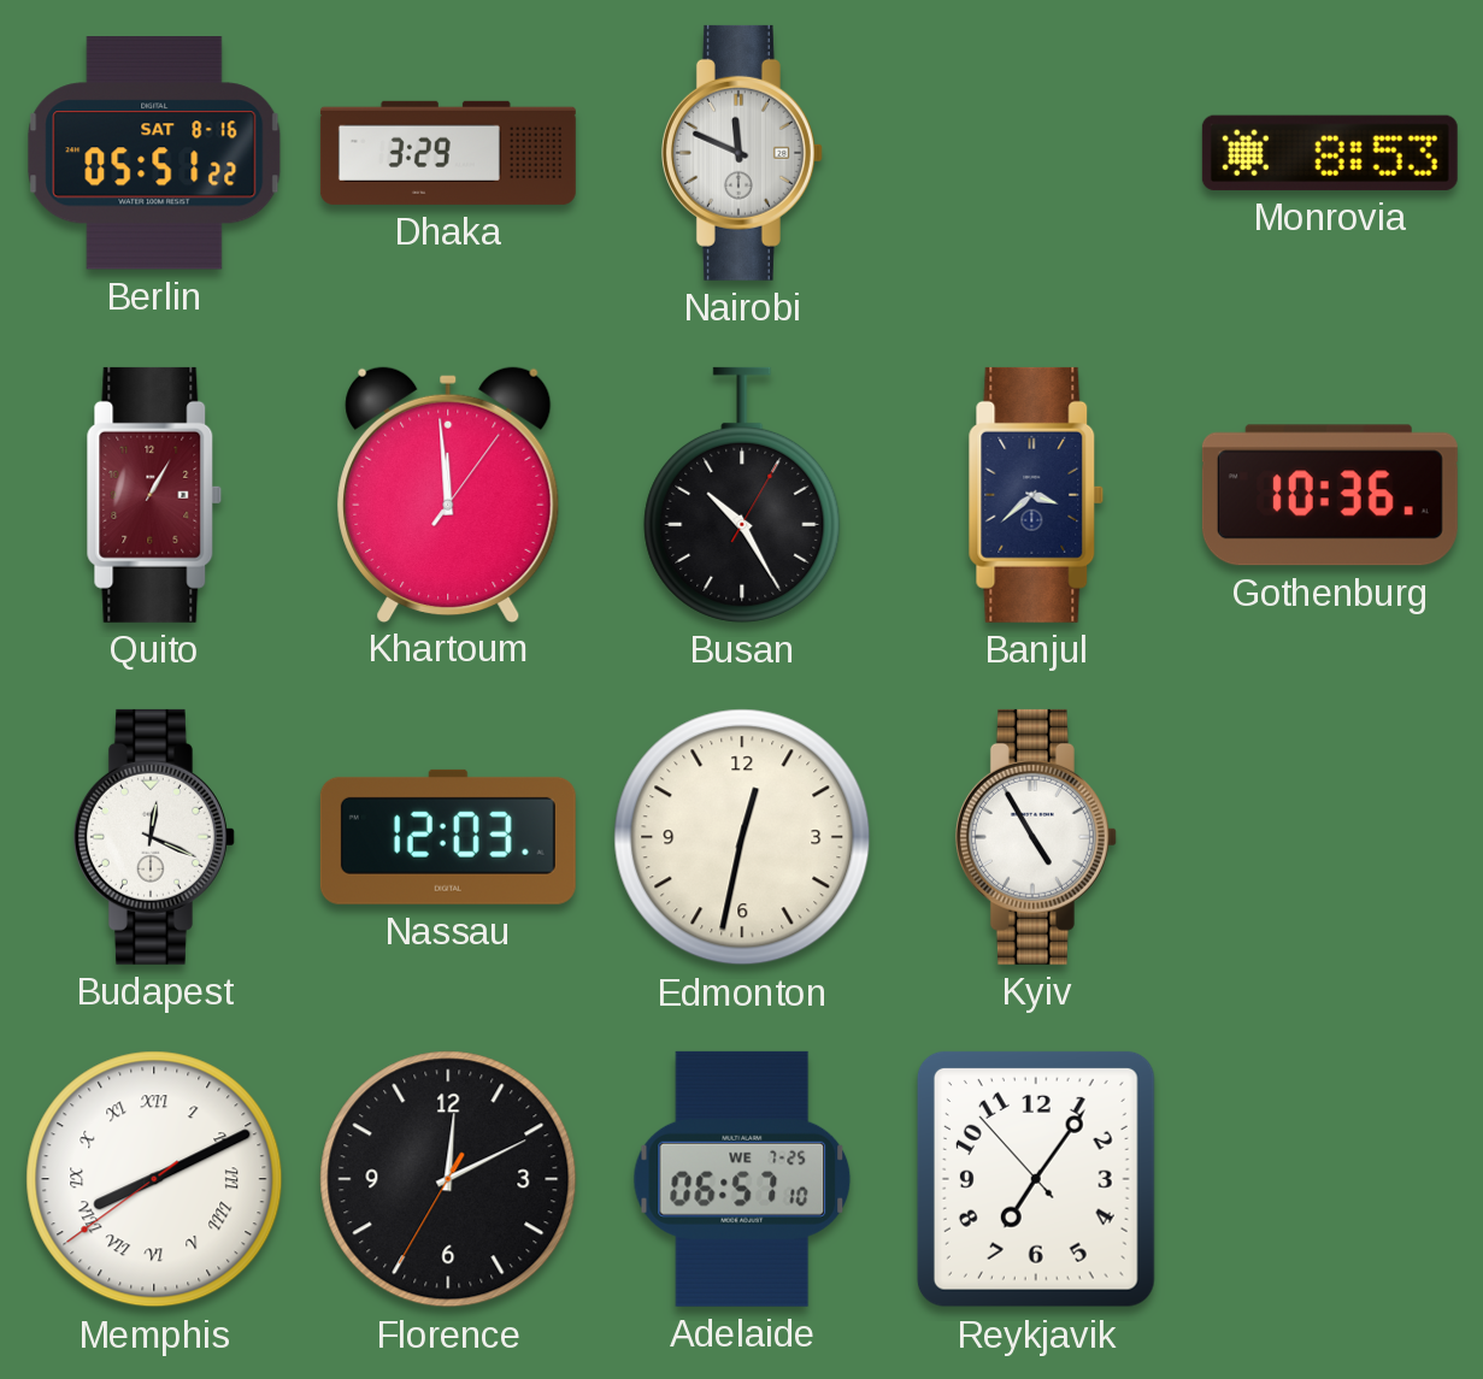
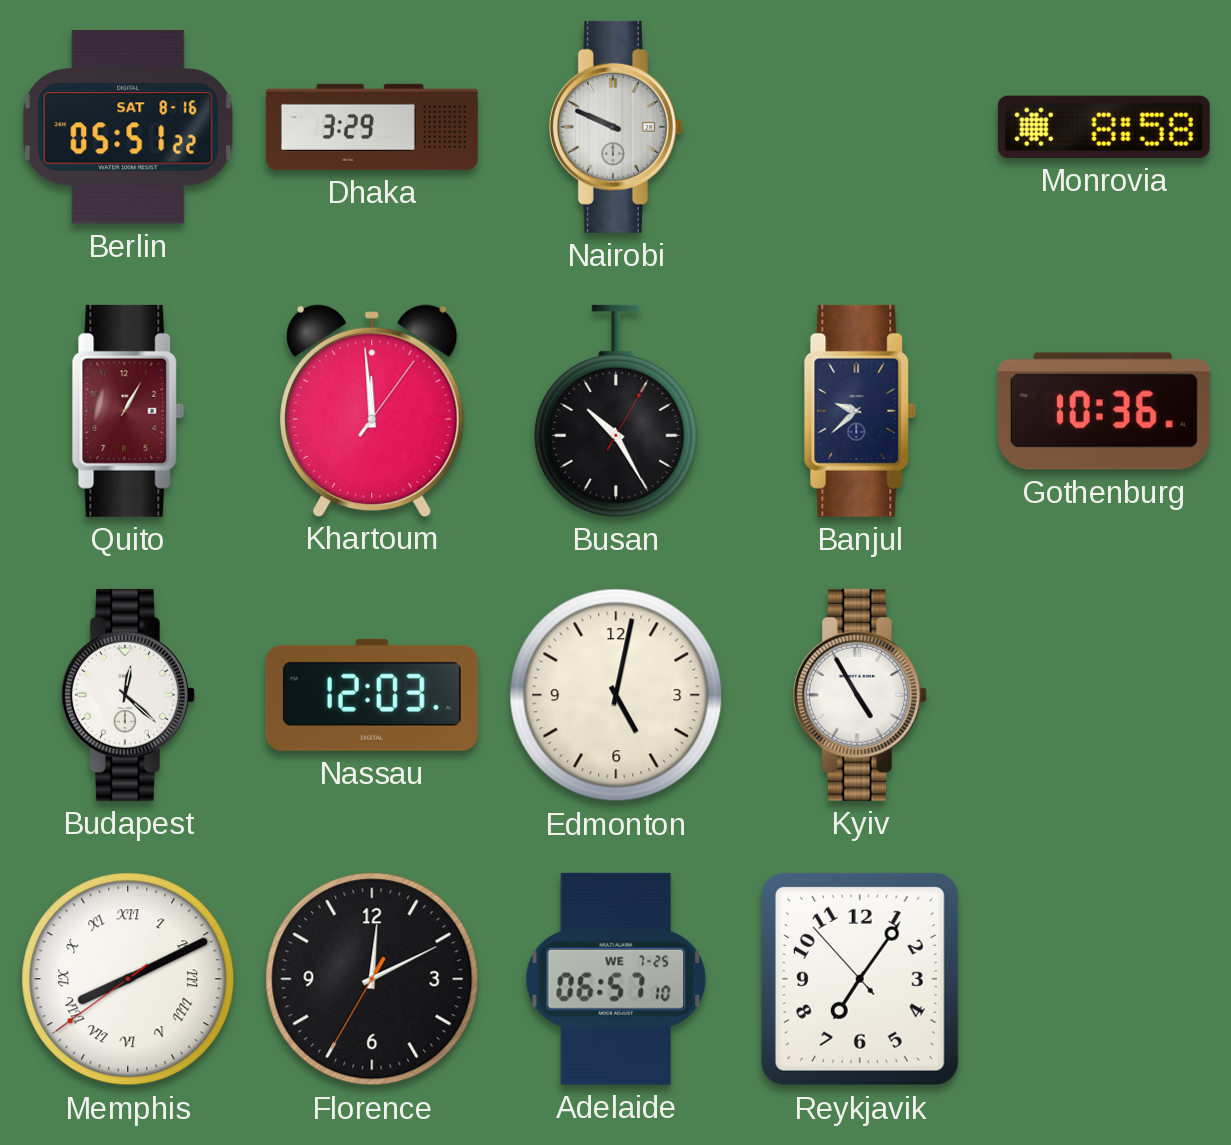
Nairobi: 11:49 -> 9:49
Monrovia: 8:53 -> 8:58
Banjul: 3:38 -> 9:38
Budapest: 12:19 -> 12:22
Edmonton: 12:32 -> 5:02
